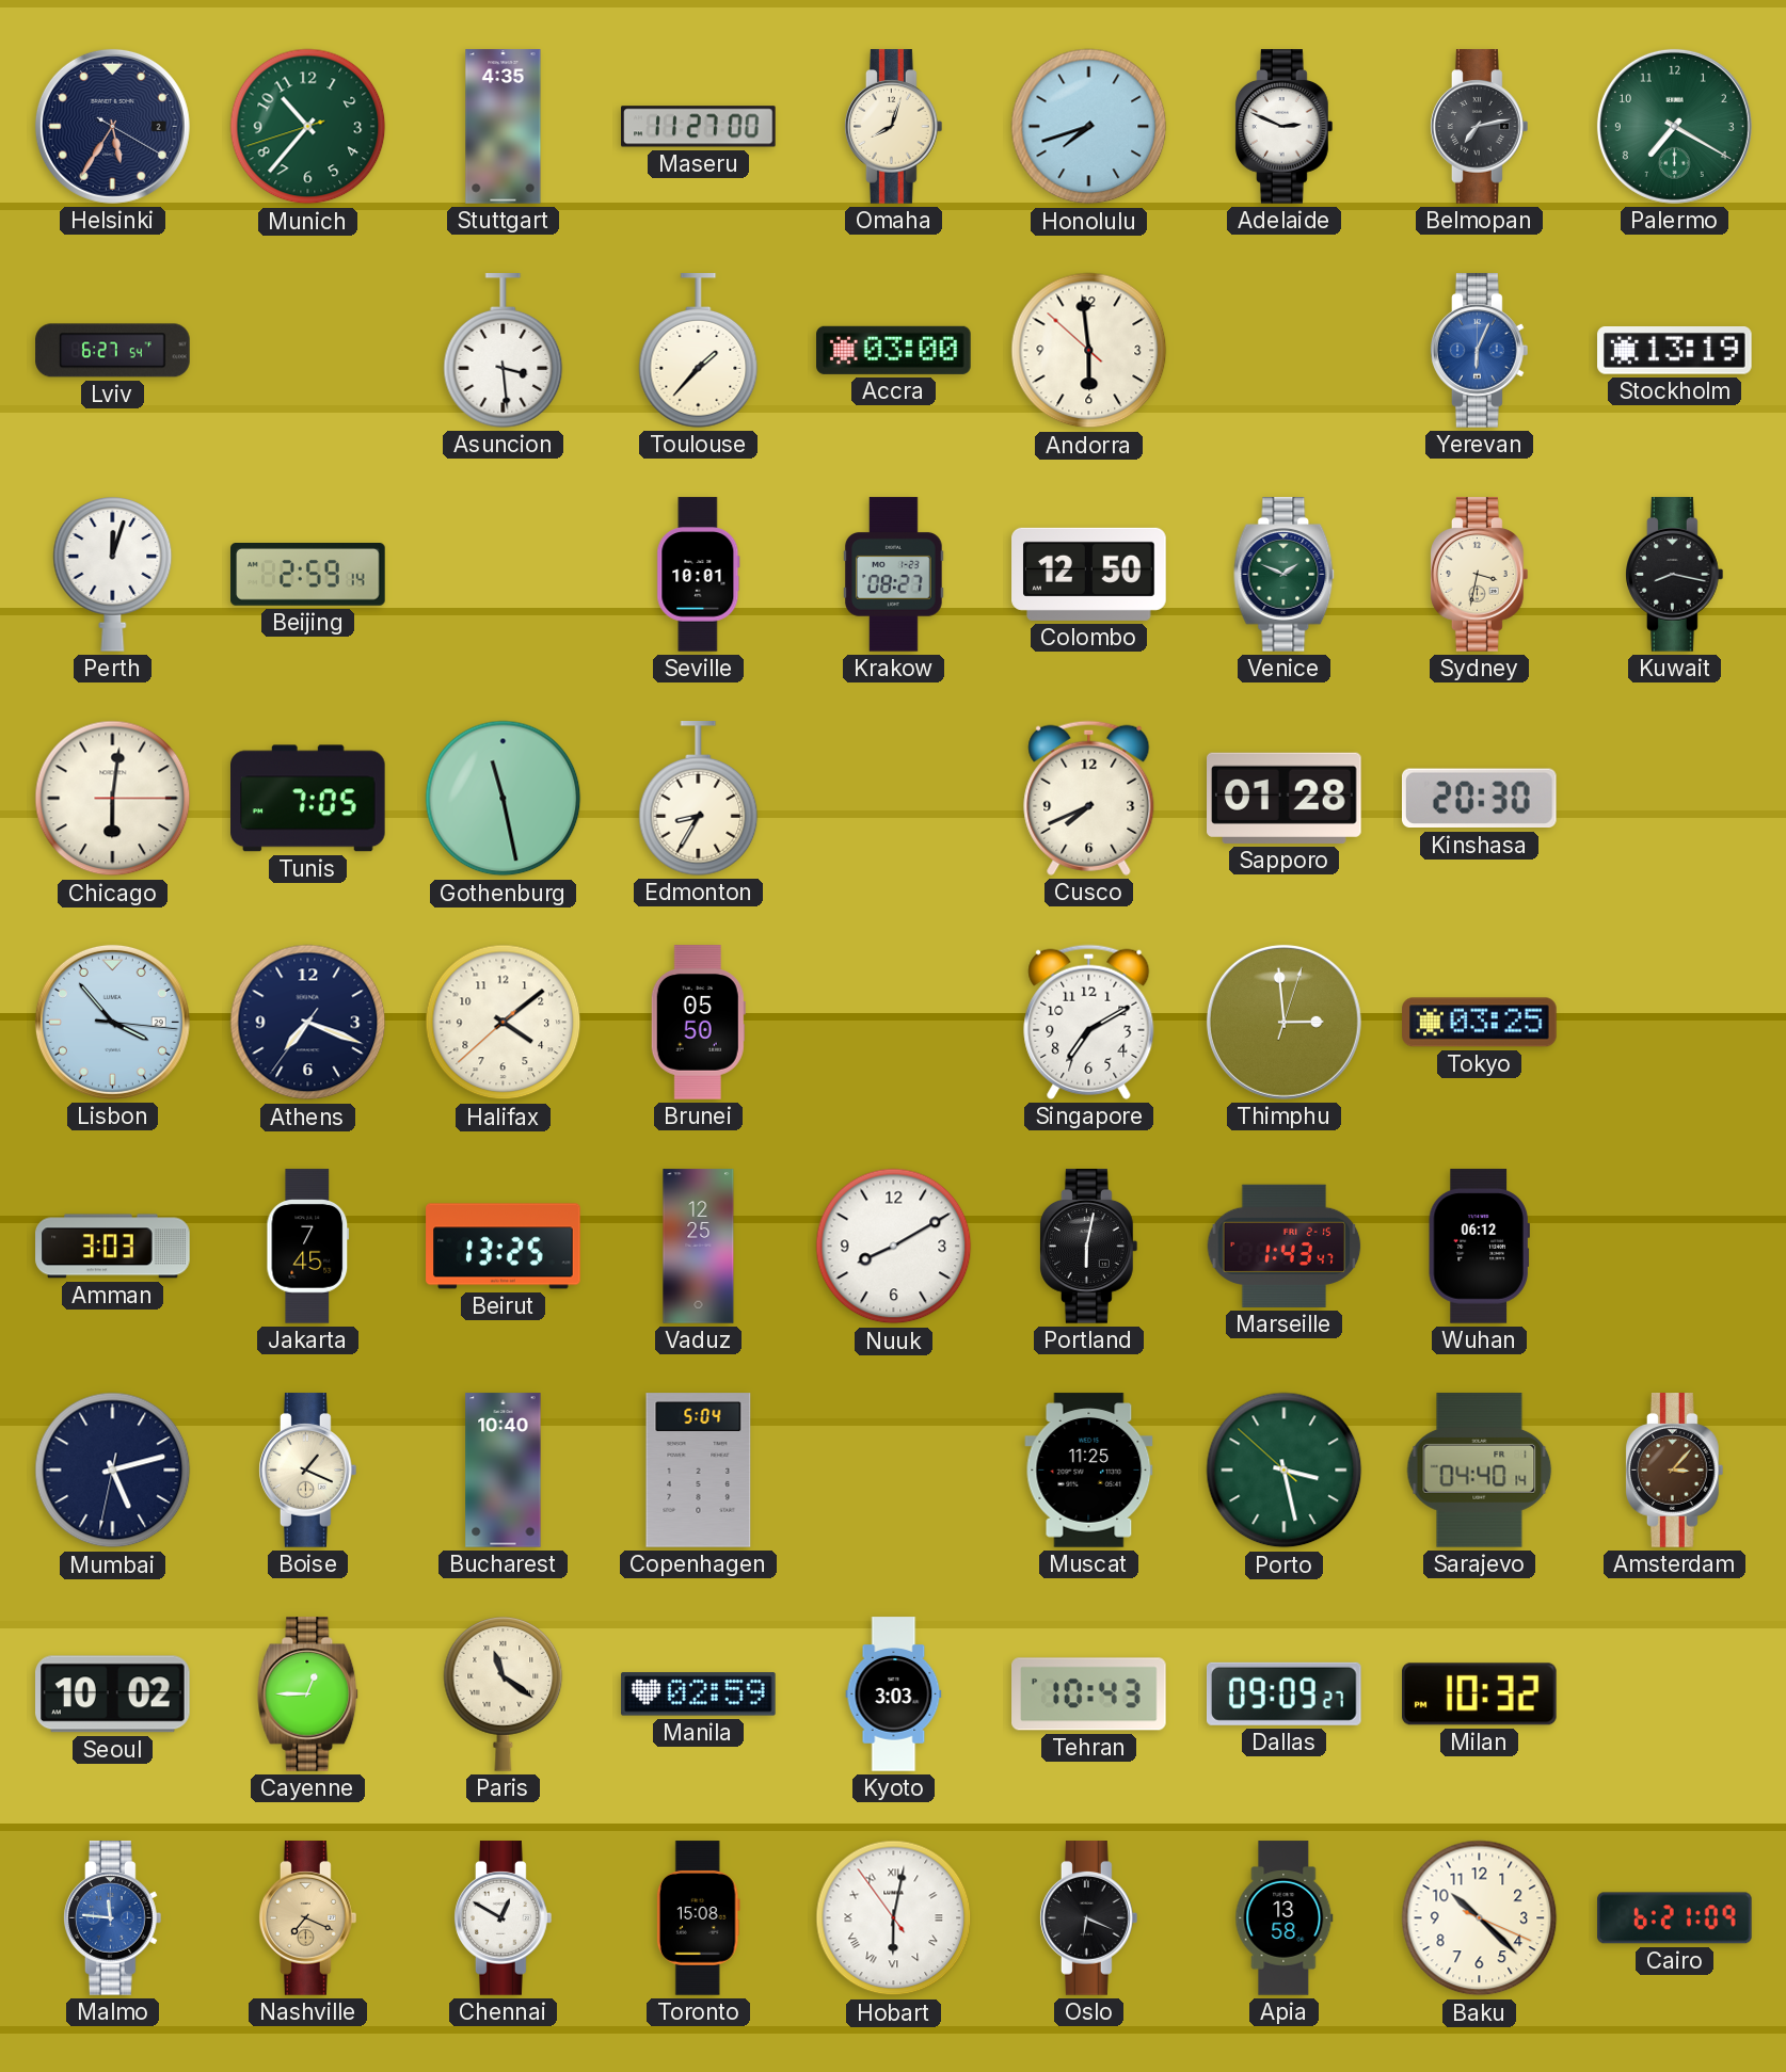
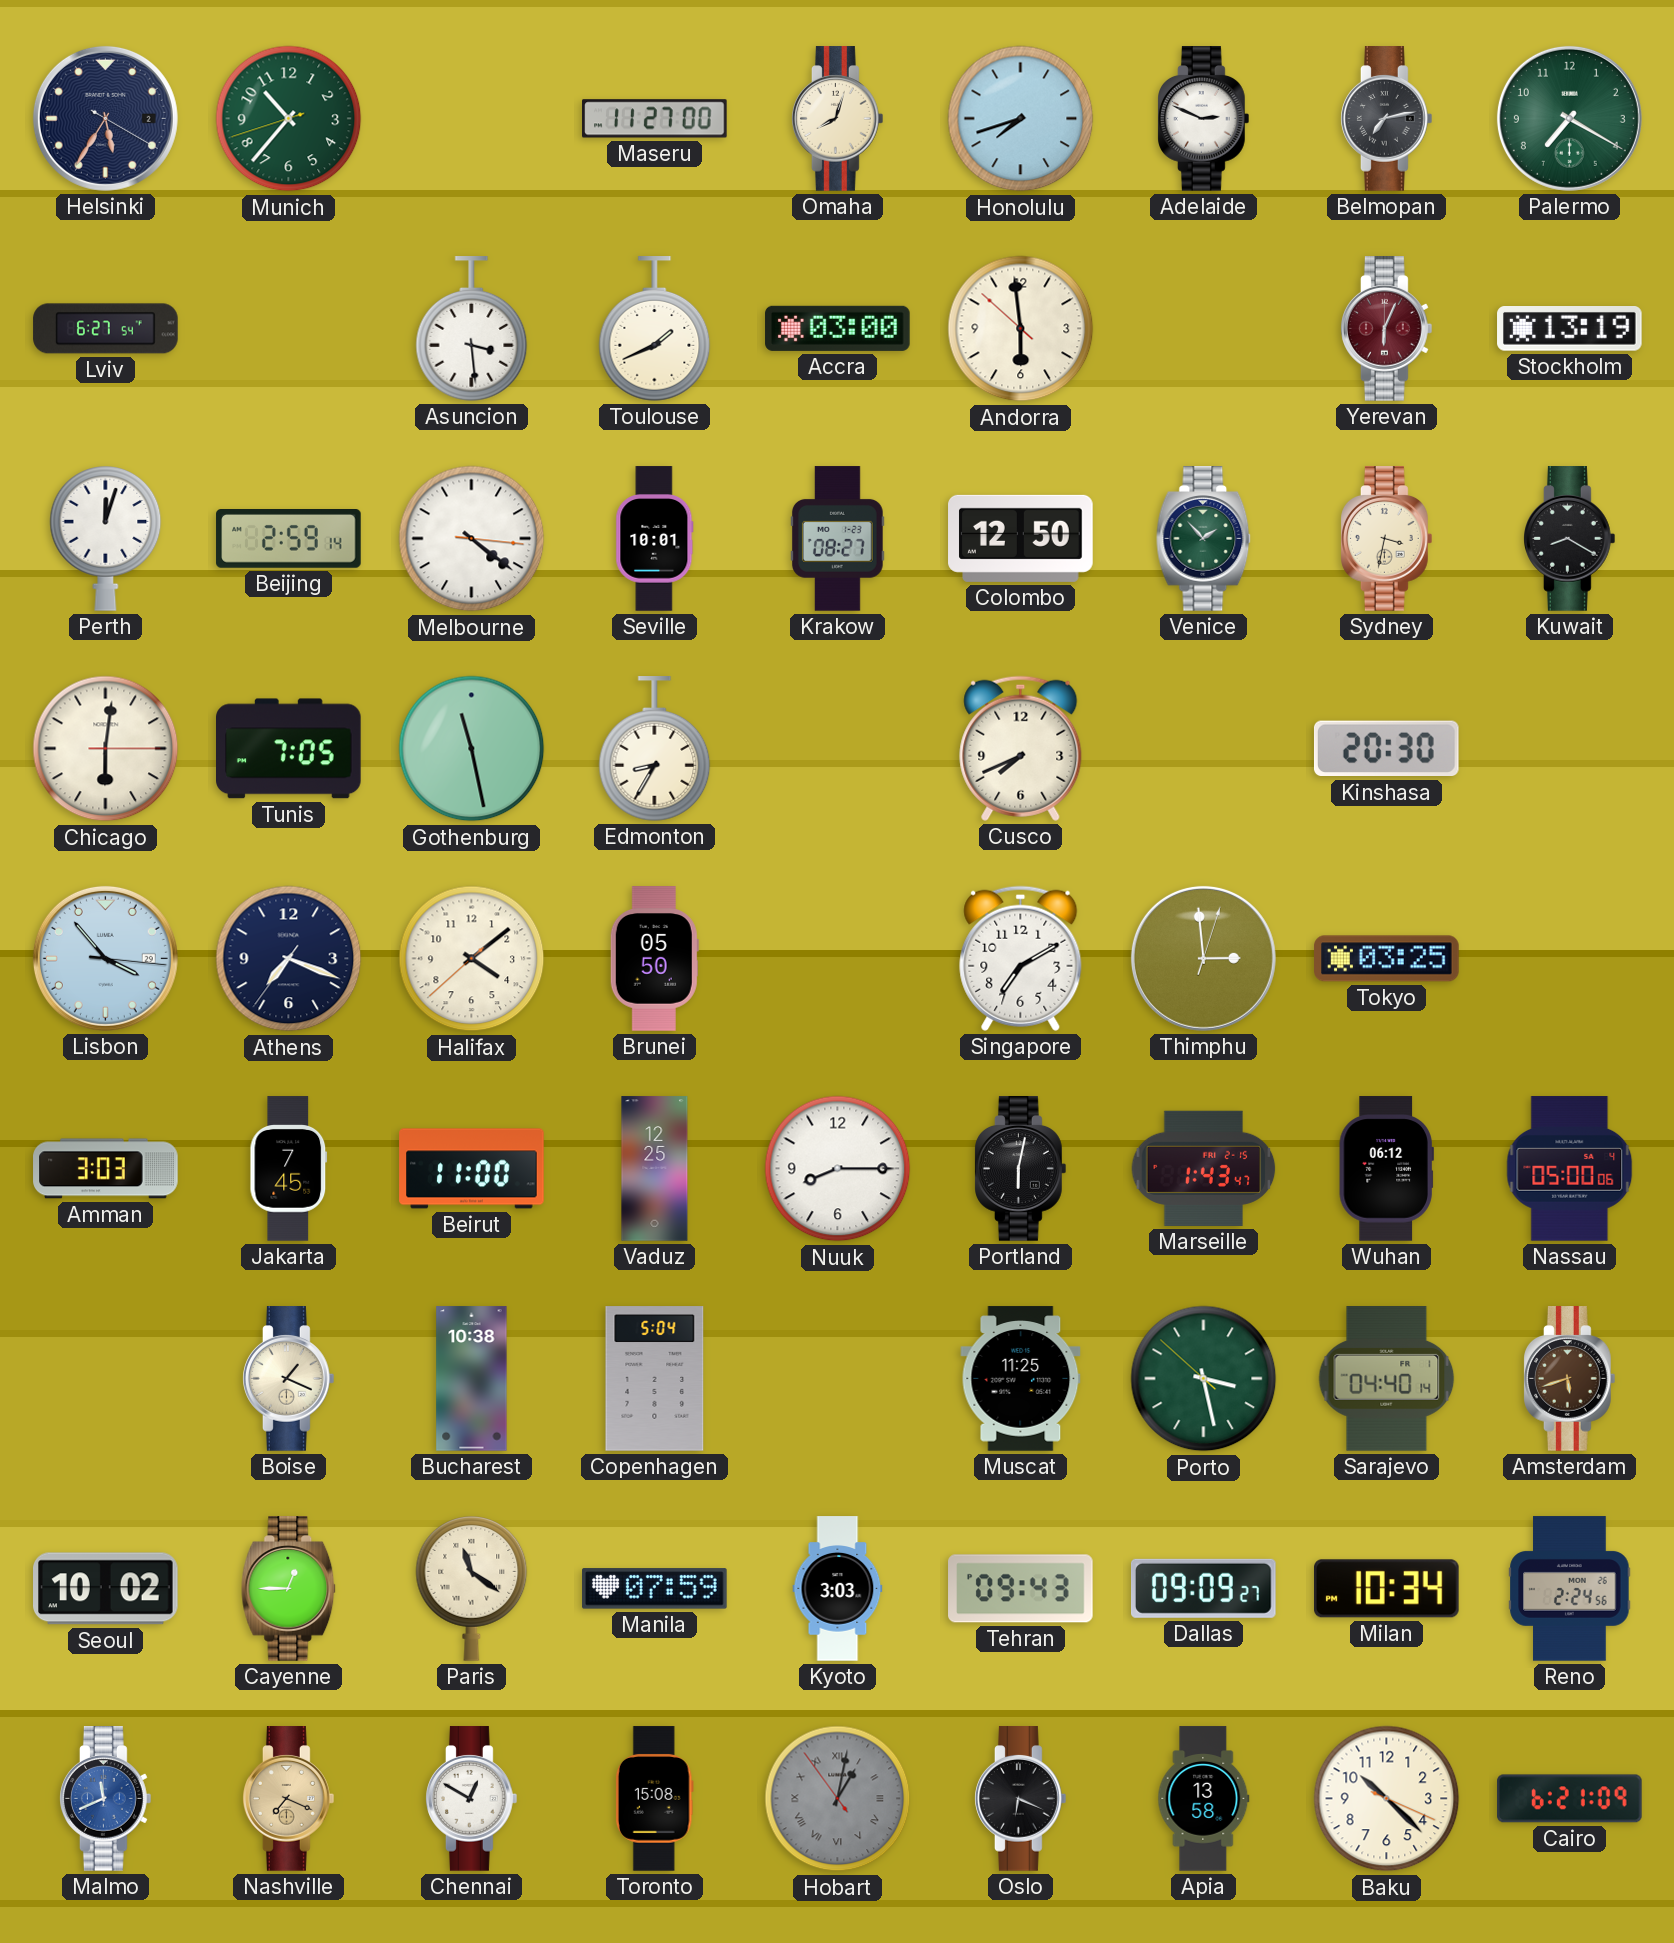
Stuttgart: 4:35 -> none
Toulouse: 1:37 -> 1:41
Yerevan dial: blue -> burgundy
Melbourne: none -> 4:21
Venice: 1:49 -> 1:53
Kuwait: 8:17 -> 8:20
Sapporo: 01:28 -> none
Beirut: 13:25 -> 11:00
Nuuk: 8:10 -> 8:15
Nassau: none -> 05:00
Mumbai: 5:12 -> none
Bucharest: 10:40 -> 10:38
Amsterdam: 3:07 -> 5:42
Manila: 02:59 -> 07:59
Tehran: 10:43 -> 09:43
Milan: 10:32 -> 10:34
Reno: none -> 2:24
Malmo: 11:46 -> 11:41
Hobart: 6:01 -> 1:01
Hobart dial: white -> grey
